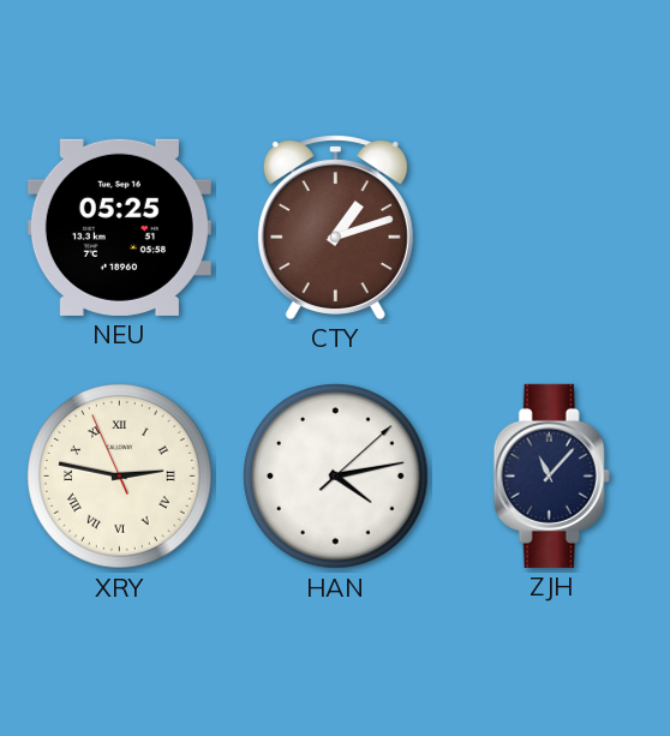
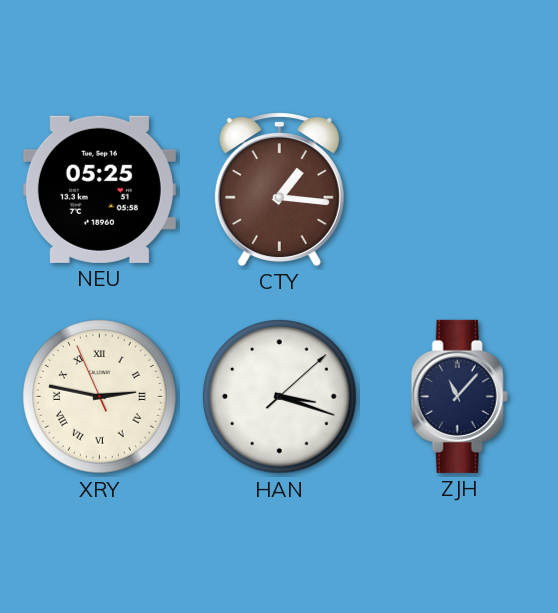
CTY: 1:12 -> 1:16
HAN: 4:13 -> 3:18
